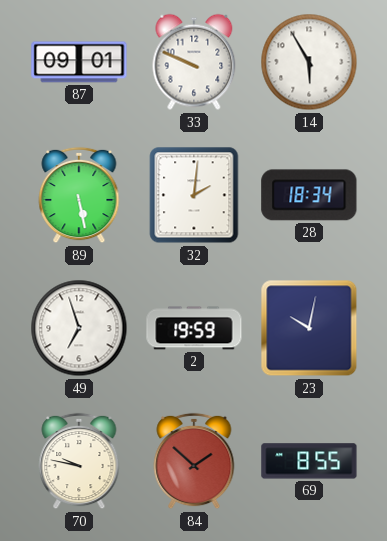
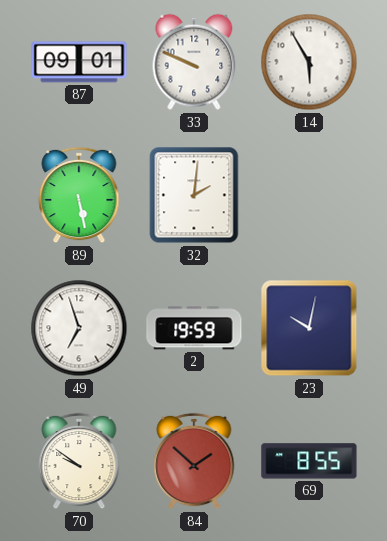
28: 18:34 -> none
70: 9:47 -> 9:51
